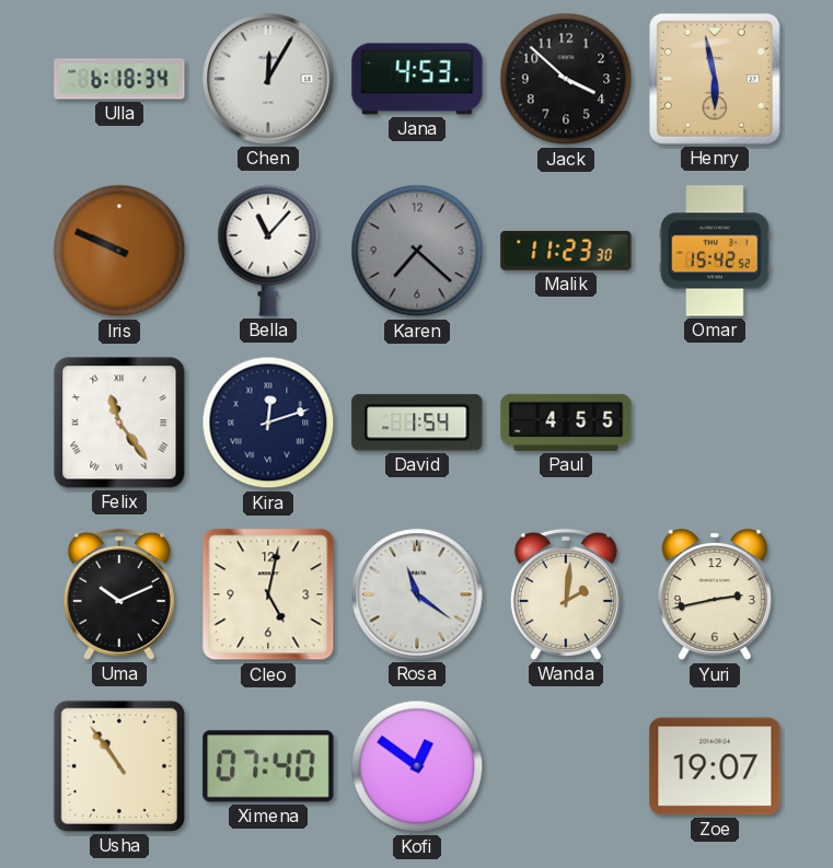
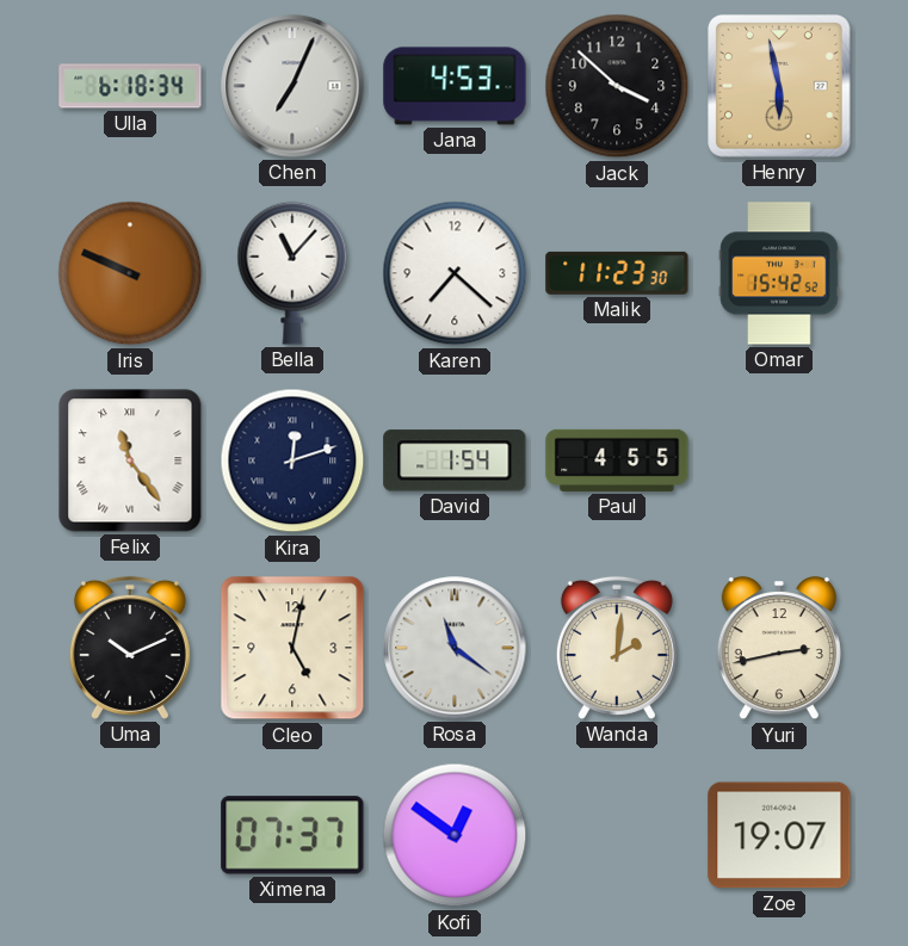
Chen: 12:05 -> 7:04
Karen dial: grey -> white
Usha: 10:54 -> none
Ximena: 07:40 -> 07:37
